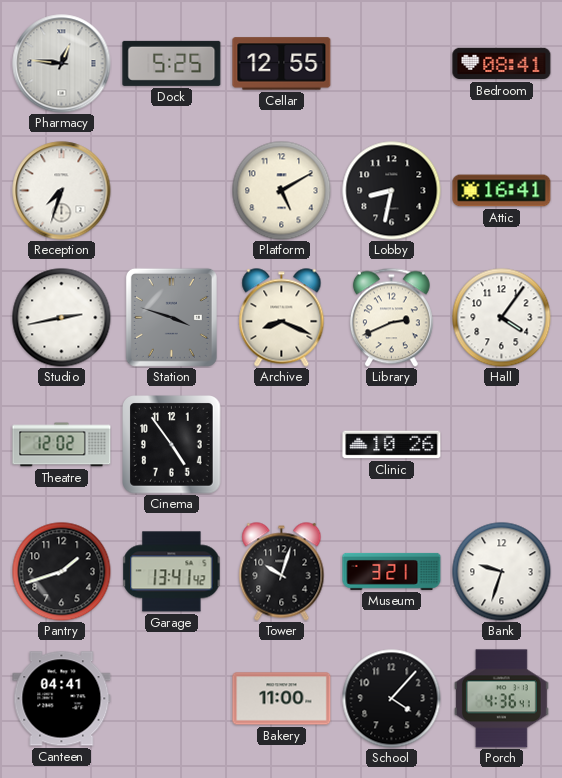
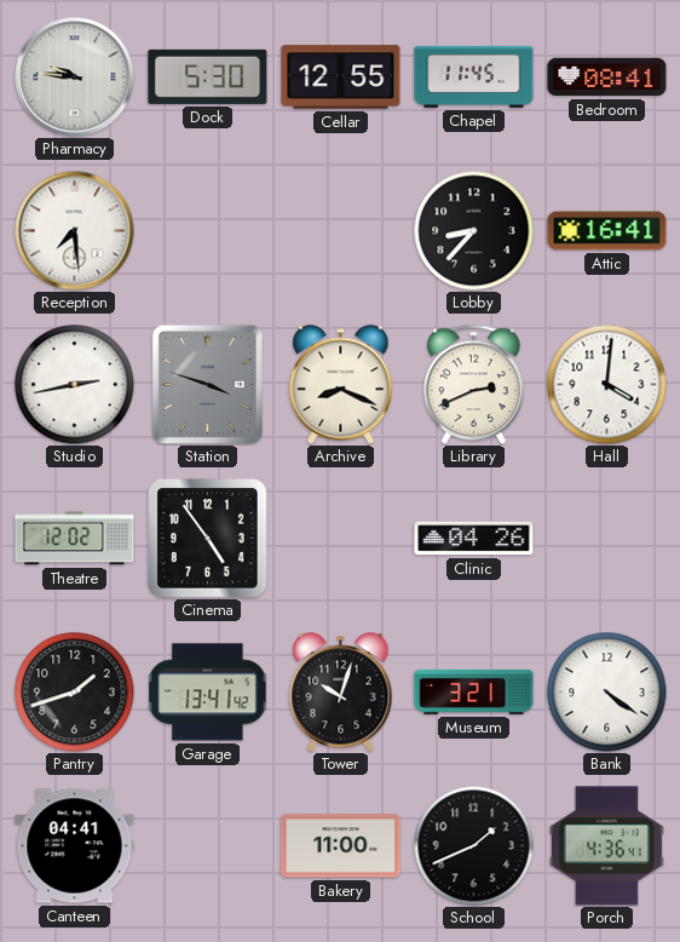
Pharmacy: 12:46 -> 9:46
Dock: 5:25 -> 5:30
Chapel: none -> 11:45
Reception: 7:33 -> 7:29
Platform: 5:10 -> none
Lobby: 8:32 -> 8:37
Hall: 4:06 -> 4:01
Clinic: 10:26 -> 04:26
Bank: 9:33 -> 4:21
School: 4:07 -> 1:41
